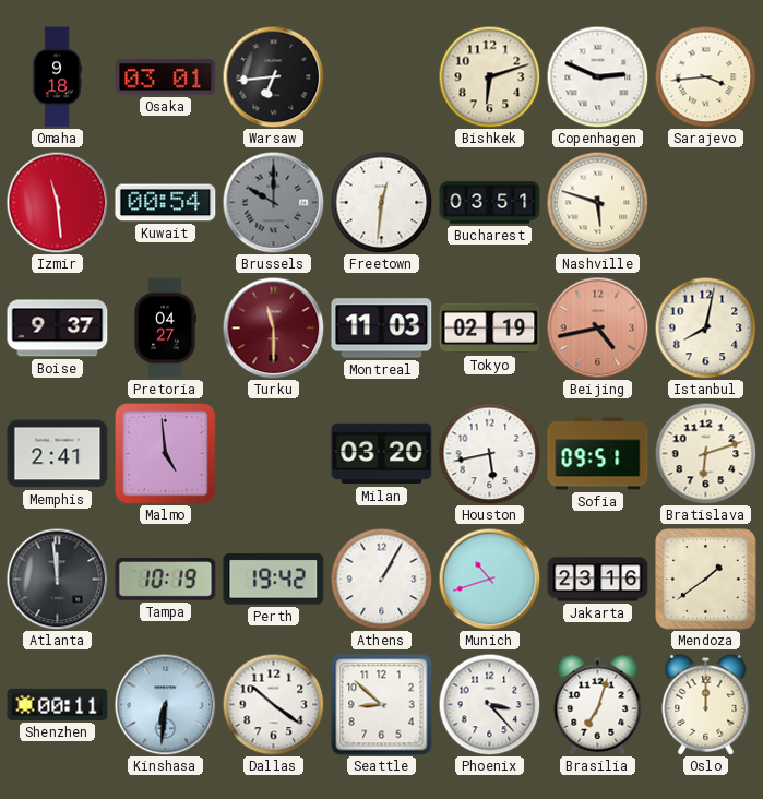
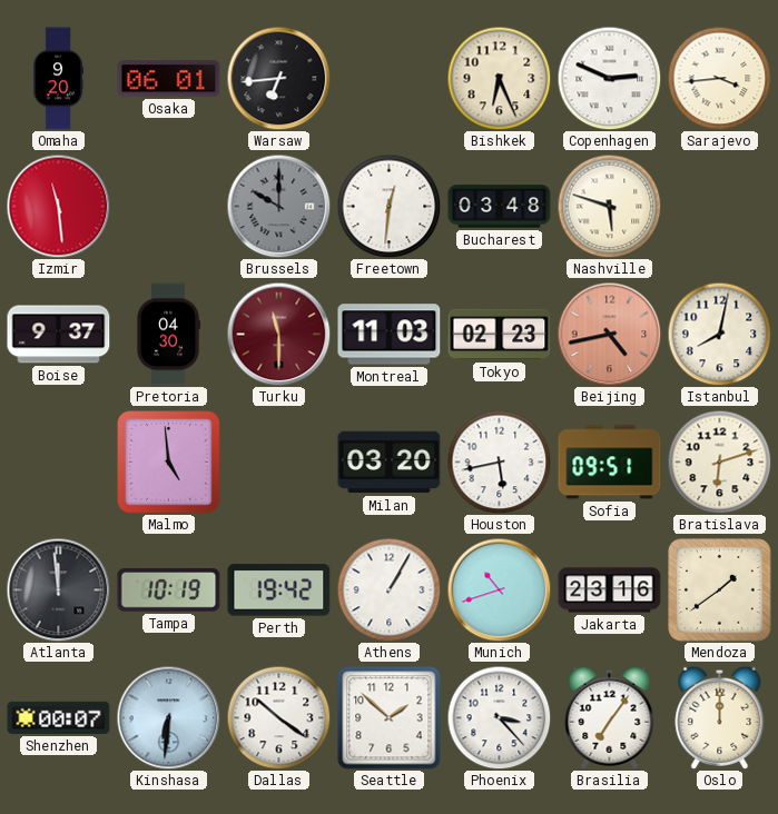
Omaha: 9:18 -> 9:20
Osaka: 03:01 -> 06:01
Bishkek: 6:12 -> 6:26
Kuwait: 00:54 -> none
Bucharest: 03:51 -> 03:48
Pretoria: 04:27 -> 04:30
Tokyo: 02:19 -> 02:23
Memphis: 2:41 -> none
Shenzhen: 00:11 -> 00:07
Seattle: 8:52 -> 1:52
Brasilia: 7:03 -> 7:06
